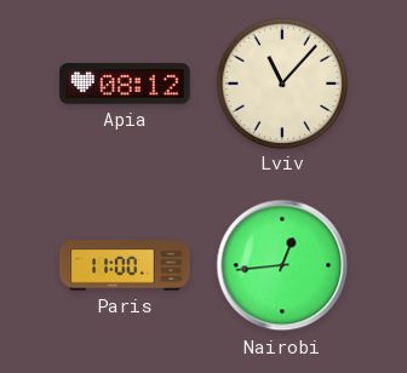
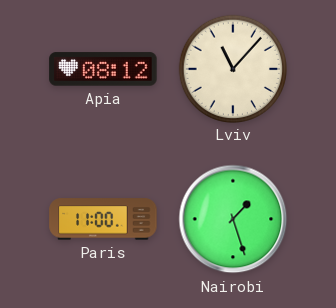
Nairobi: 12:44 -> 1:27
